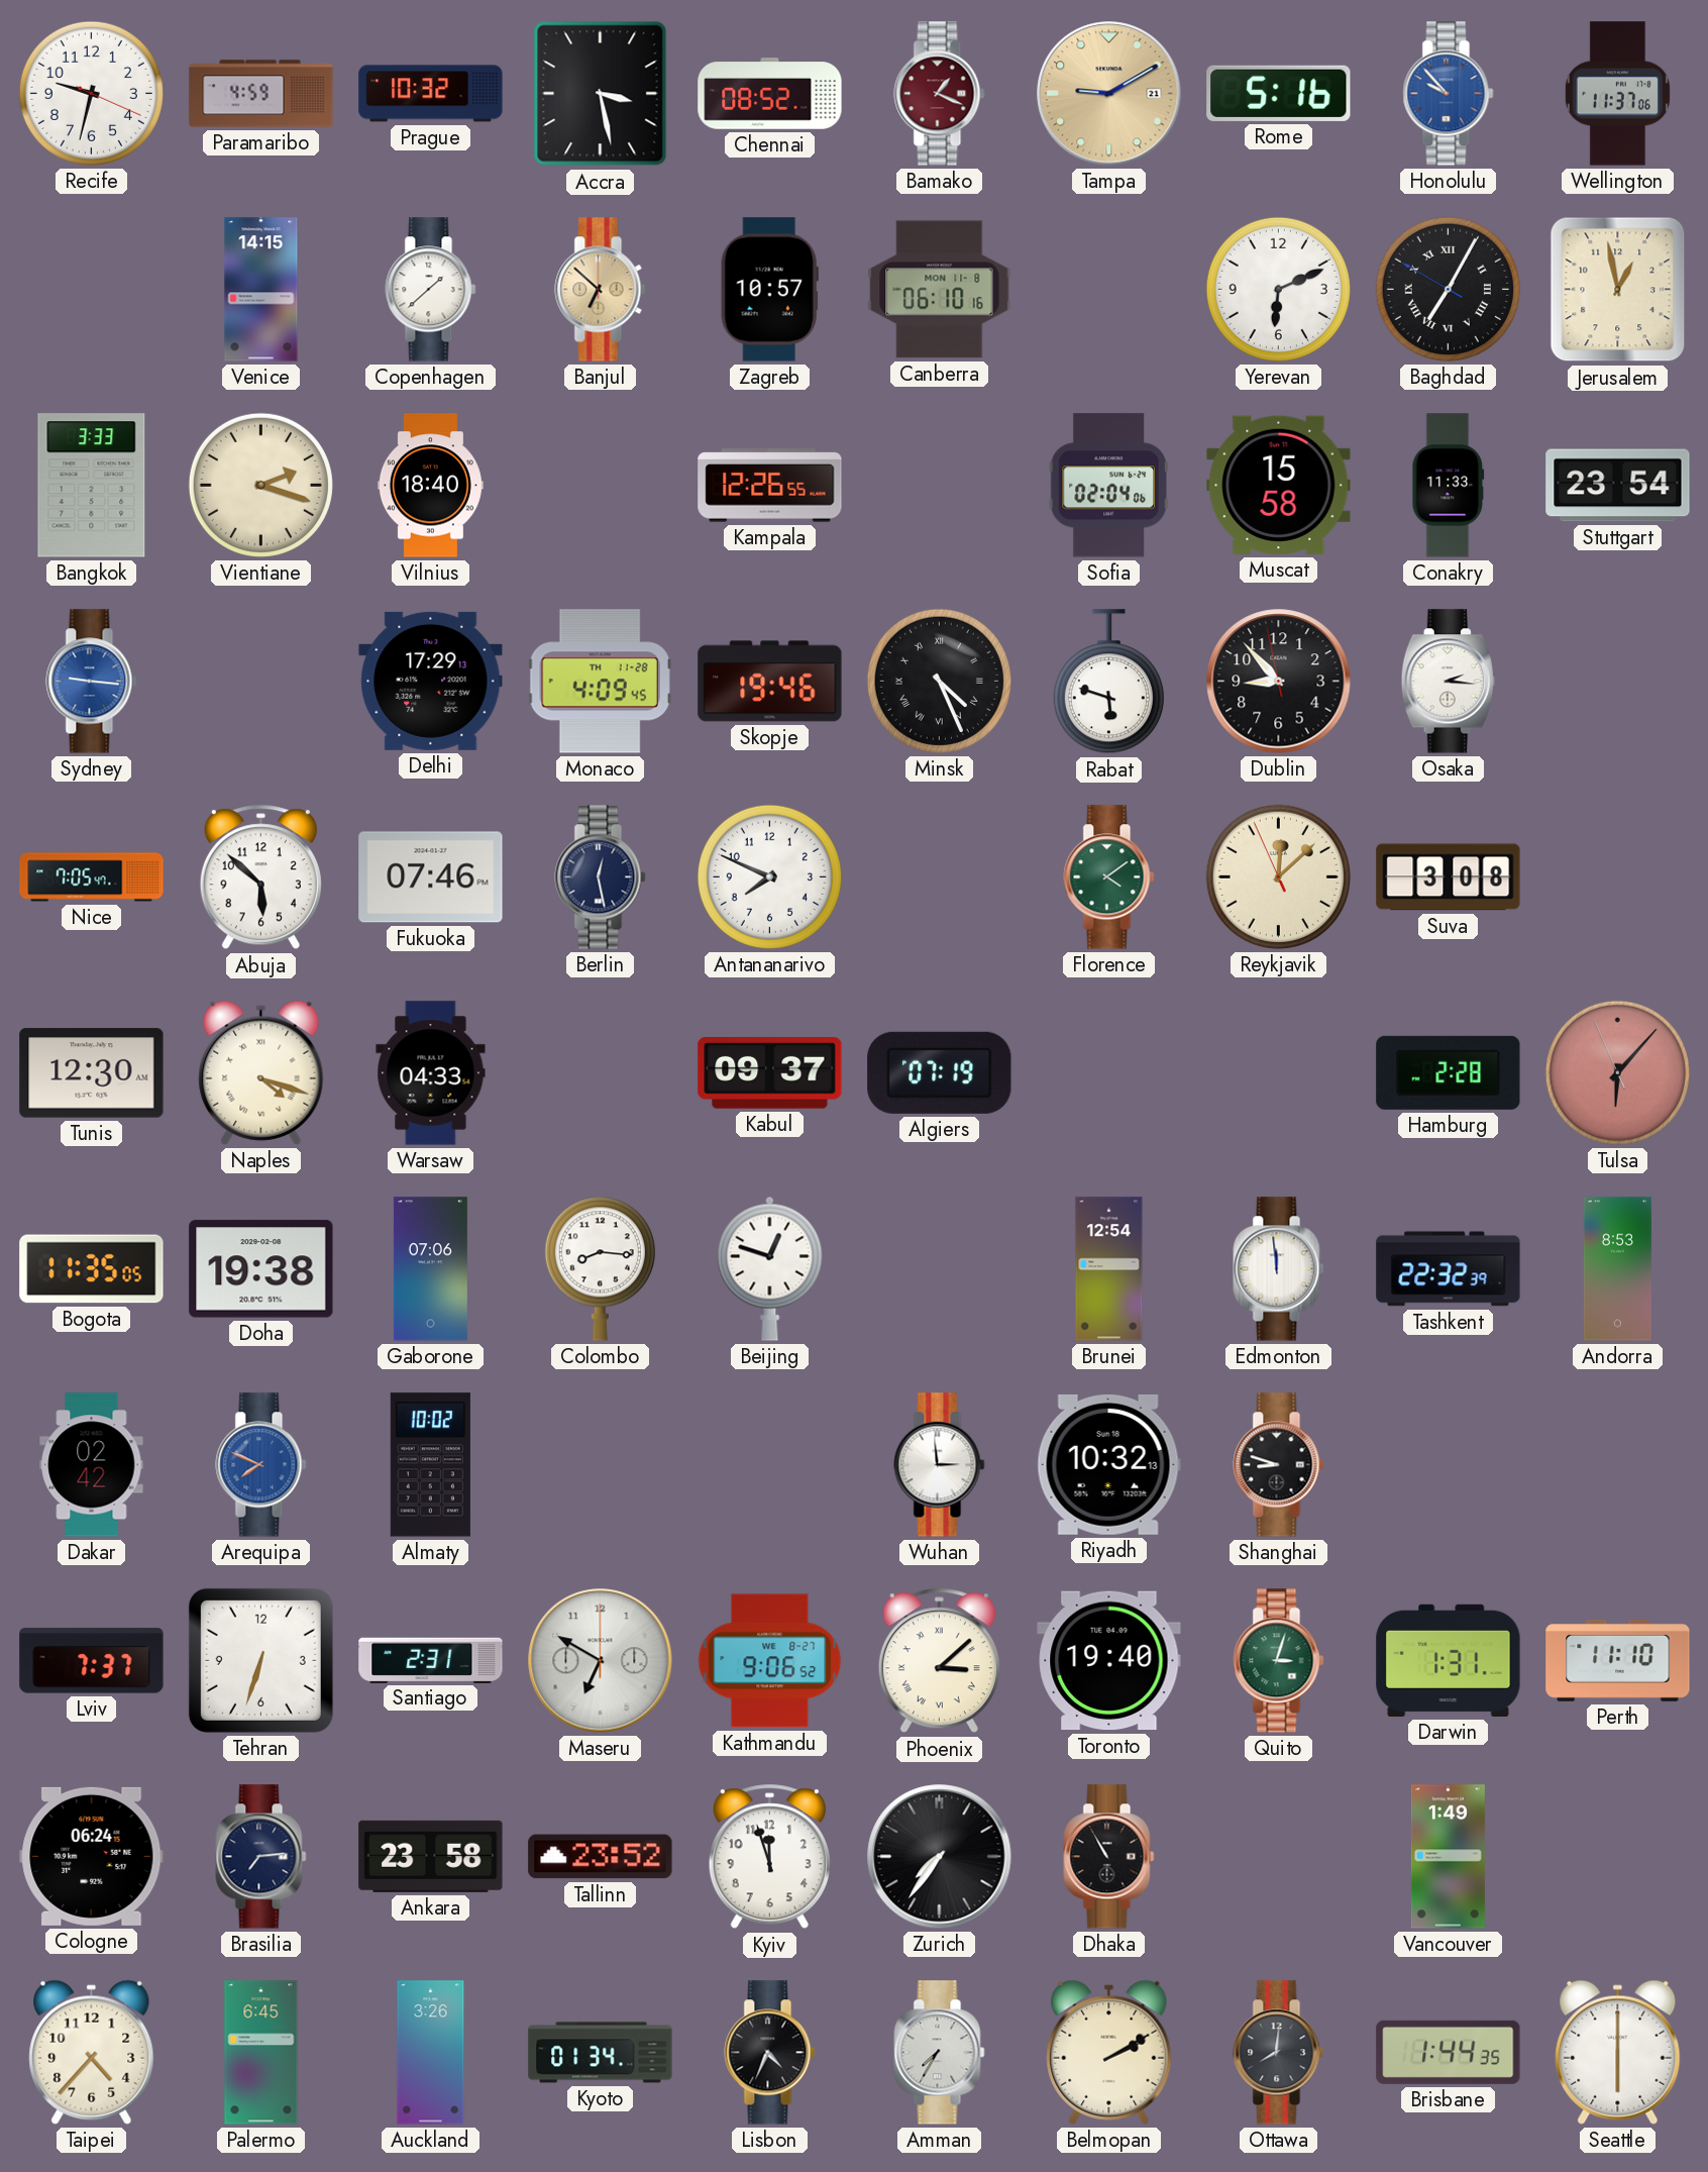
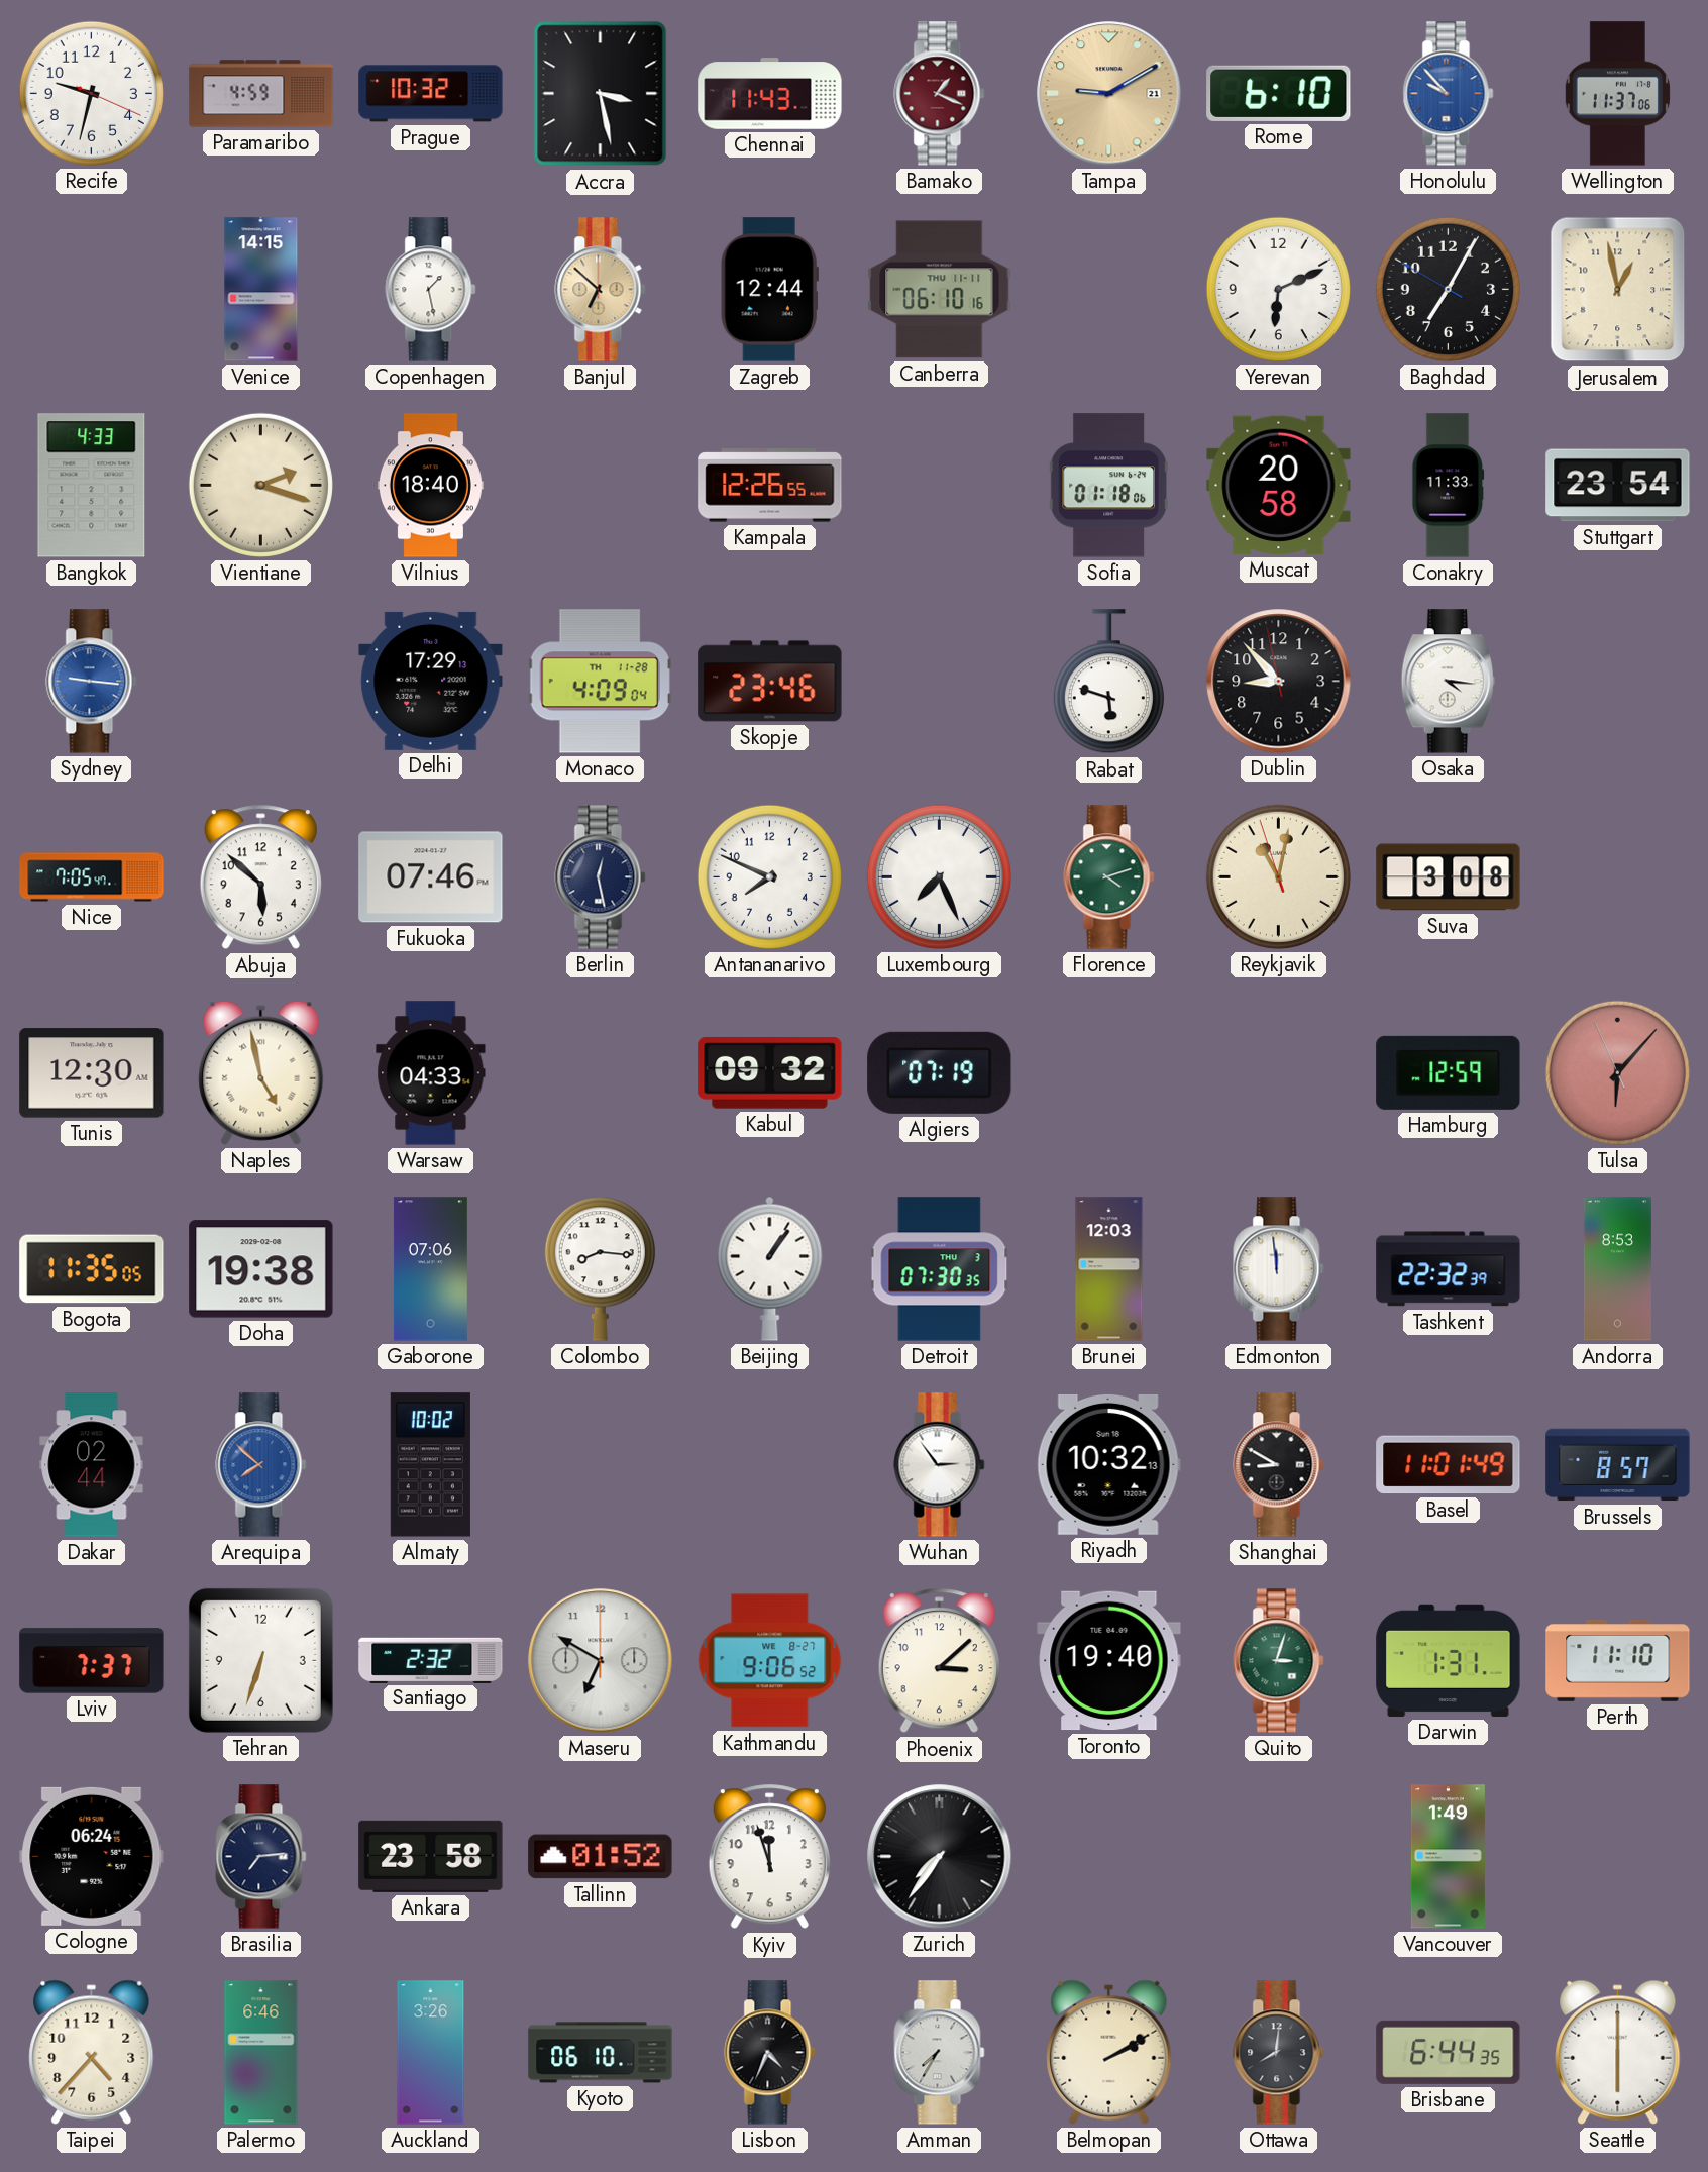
Chennai: 08:52 -> 11:43
Rome: 5:16 -> 6:10
Copenhagen: 1:38 -> 1:28
Zagreb: 10:57 -> 12:44
Canberra date: MON 11-8 -> THU 11-11
Baghdad numerals: Roman -> Arabic
Bangkok: 3:33 -> 4:33
Sofia: 02:04 -> 01:18
Muscat: 15:58 -> 20:58
Monaco: 4:09:45 -> 4:09:04
Skopje: 19:46 -> 23:46
Minsk: 4:26 -> none
Osaka: 2:16 -> 4:16
Luxembourg: none -> 7:26
Florence: 4:09 -> 4:12
Reykjavik: 12:07 -> 11:01
Naples: 4:18 -> 4:58
Kabul: 09:37 -> 09:32
Hamburg: 2:28 -> 12:59
Beijing: 12:48 -> 1:06
Detroit: none -> 07:30
Brunei: 12:54 -> 12:03
Dakar: 02:42 -> 02:44
Arequipa: 7:49 -> 7:52
Wuhan: 2:59 -> 2:54
Shanghai: 8:48 -> 8:50
Basel: none -> 11:01
Brussels: none -> 8:57
Santiago: 2:31 -> 2:32
Phoenix numerals: Roman -> Arabic
Tallinn: 23:52 -> 01:52
Dhaka: 10:55 -> none
Palermo: 6:45 -> 6:46
Kyoto: 01:34 -> 06:10
Brisbane: 1:44 -> 6:44
